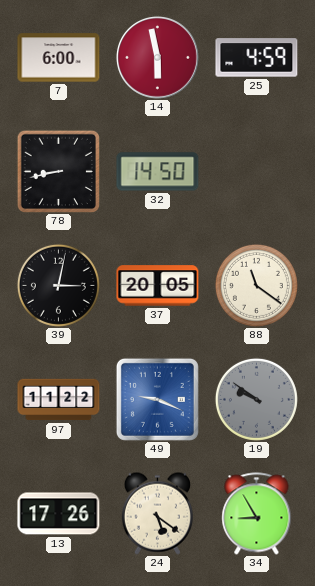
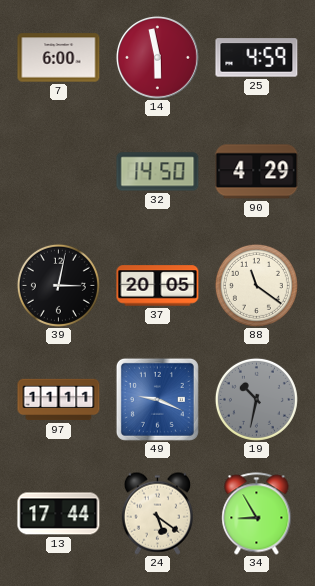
78: 8:43 -> none
90: none -> 4:29
97: 11:22 -> 11:11
19: 9:51 -> 10:32
13: 17:26 -> 17:44
